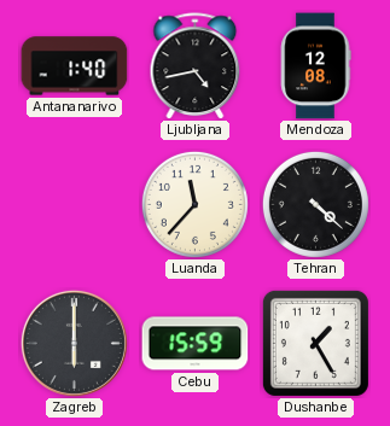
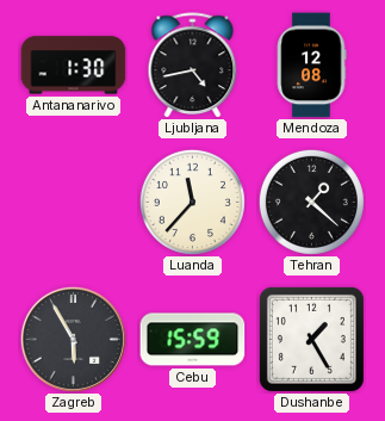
Antananarivo: 1:40 -> 1:30
Tehran: 4:22 -> 1:22
Zagreb: 6:00 -> 5:55
